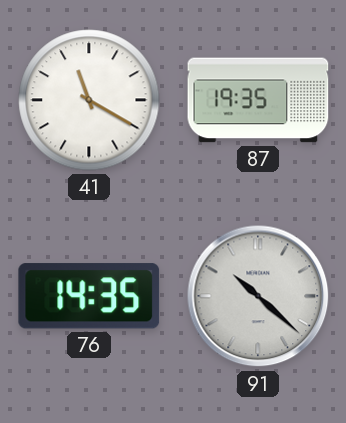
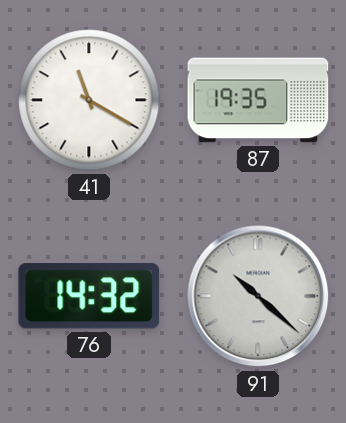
76: 14:35 -> 14:32
